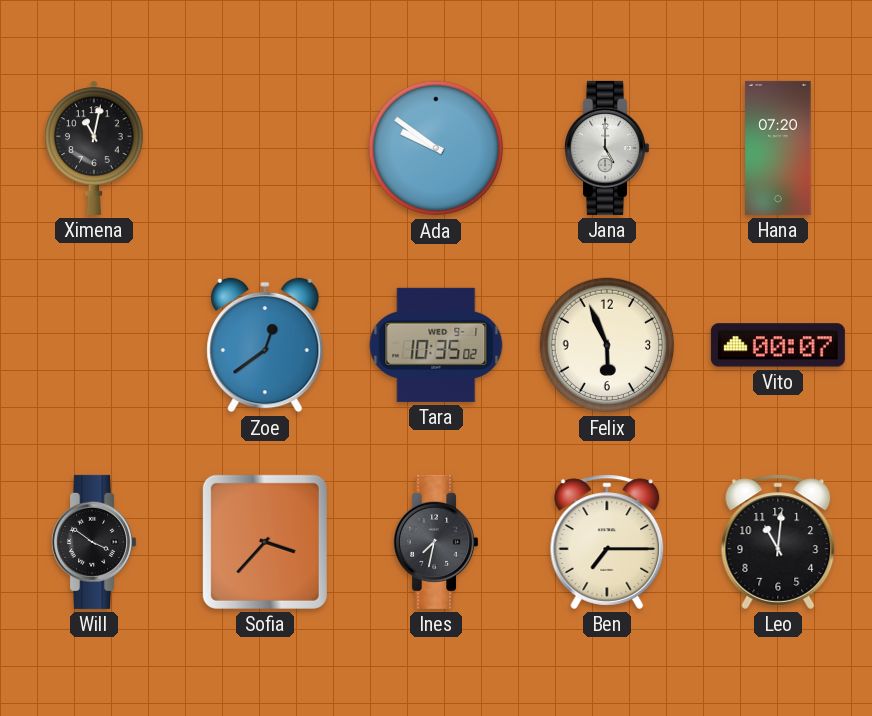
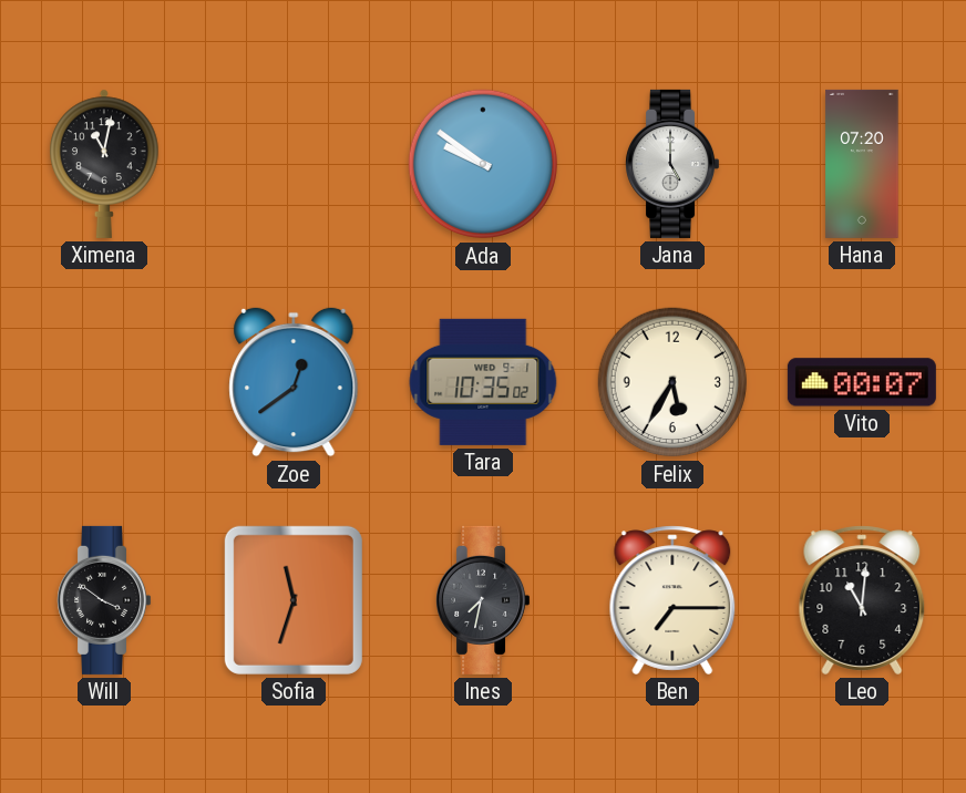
Felix: 5:56 -> 5:35
Sofia: 3:37 -> 11:33
